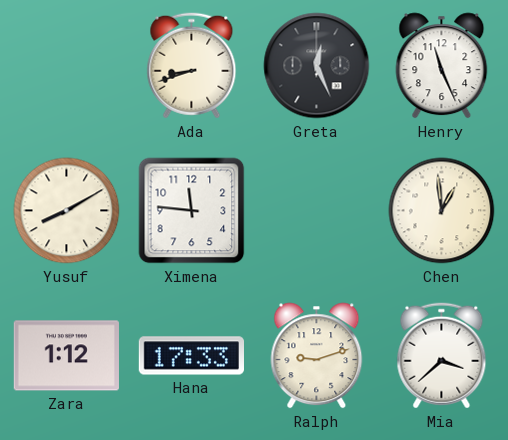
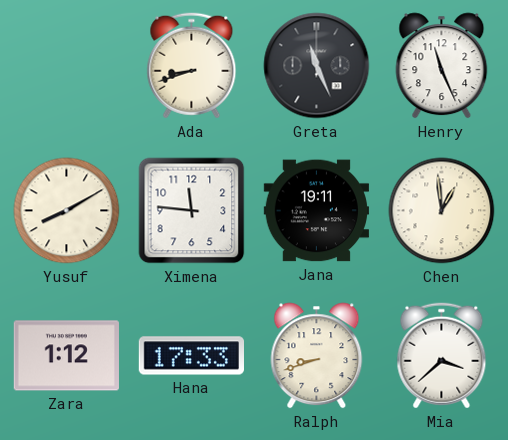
Greta: 12:26 -> 11:26
Jana: none -> 19:11
Ralph: 9:12 -> 8:42
